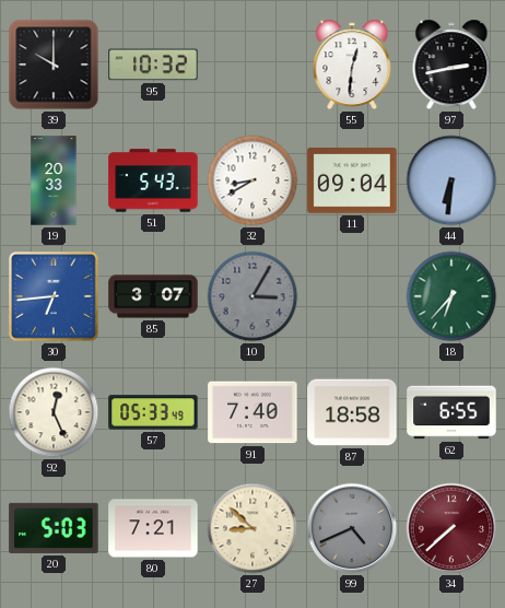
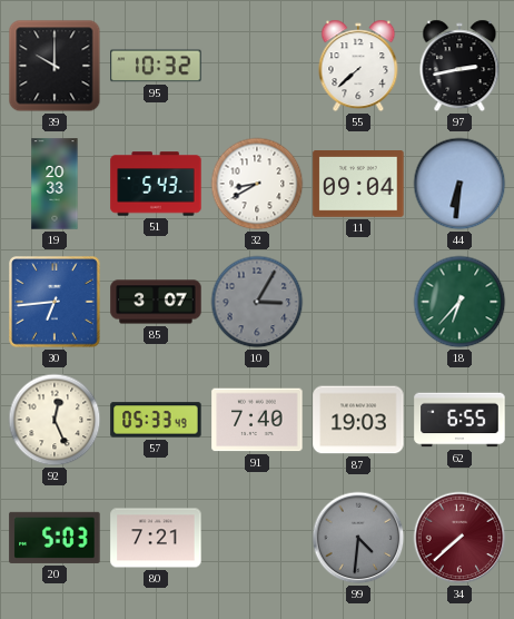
55: 12:31 -> 7:38
87: 18:58 -> 19:03
27: 8:52 -> none
99: 4:41 -> 4:31
